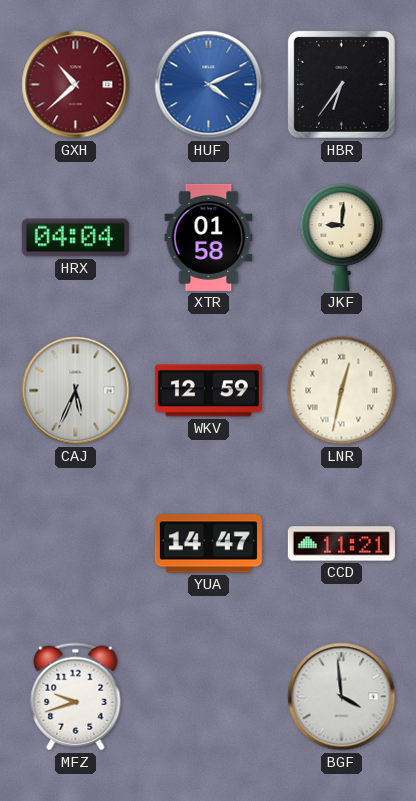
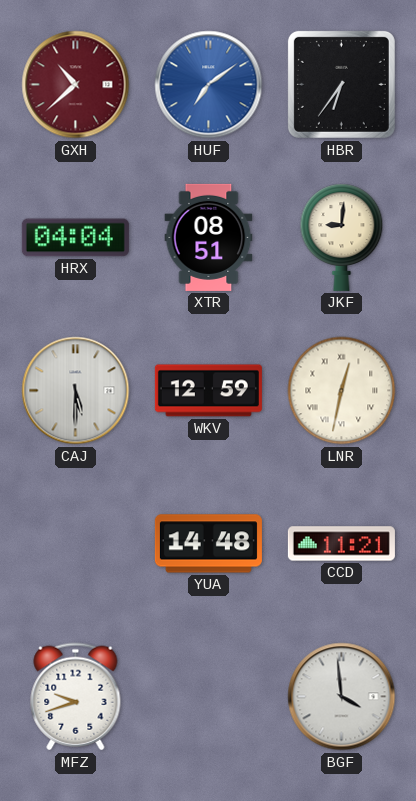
HUF: 4:11 -> 7:09
XTR: 01:58 -> 08:51
CAJ: 5:34 -> 5:30
YUA: 14:47 -> 14:48
